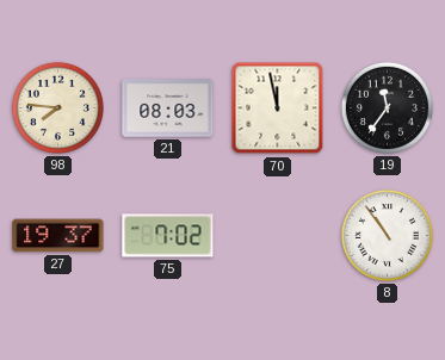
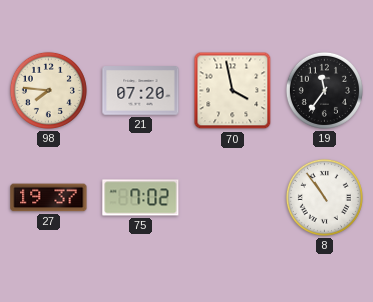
21: 08:03 -> 07:20
70: 11:58 -> 3:58
